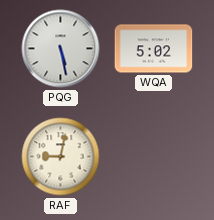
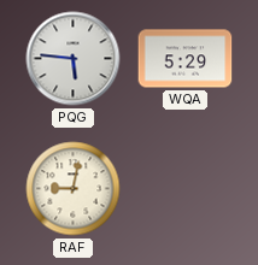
PQG: 5:28 -> 5:46
WQA: 5:02 -> 5:29
